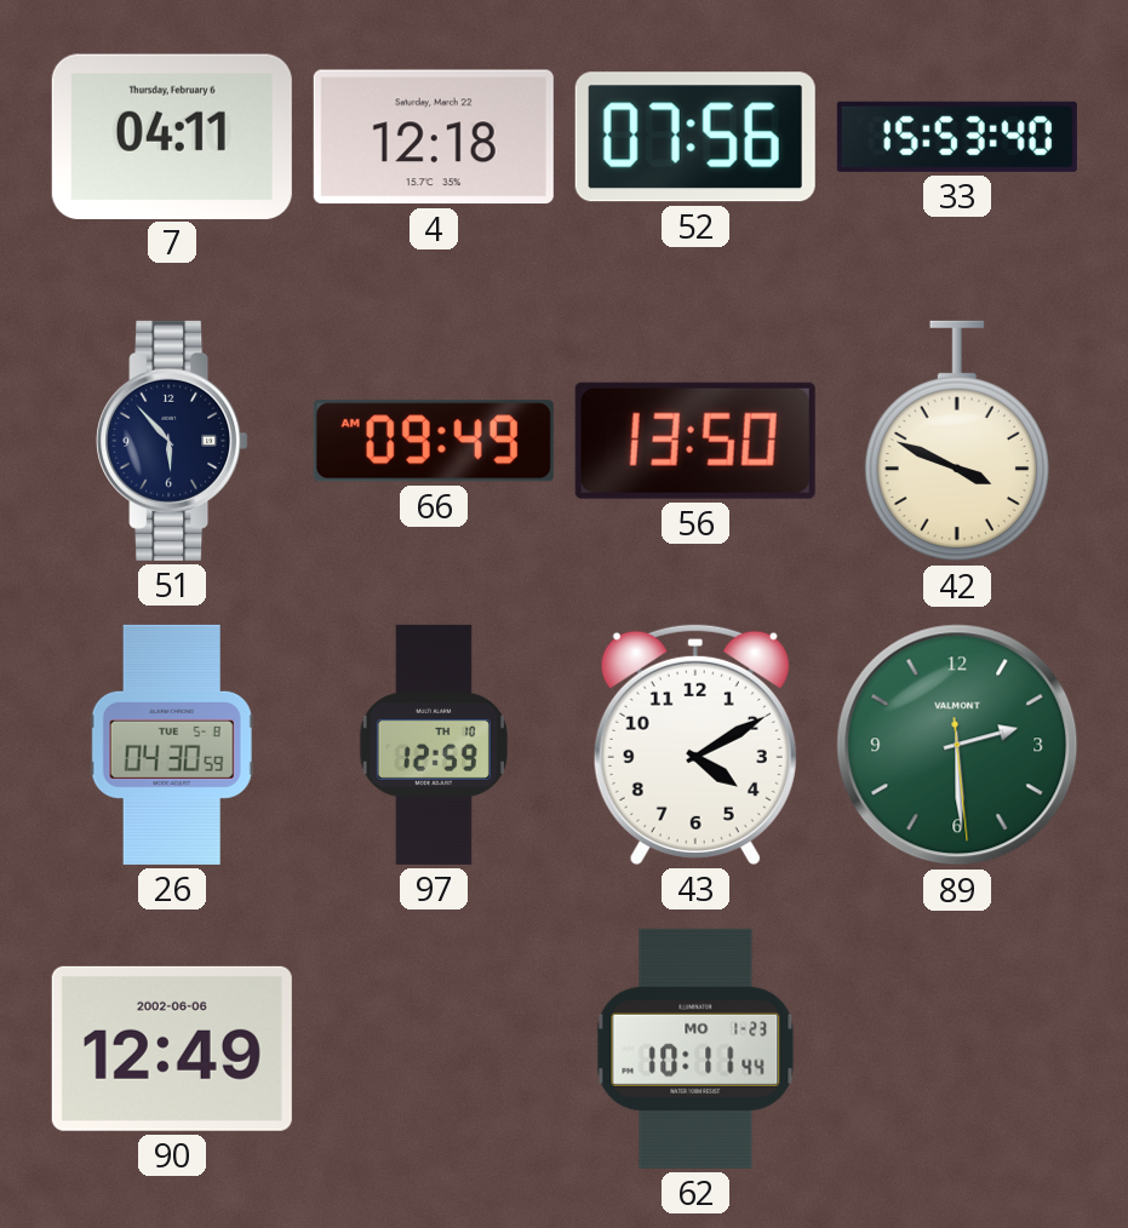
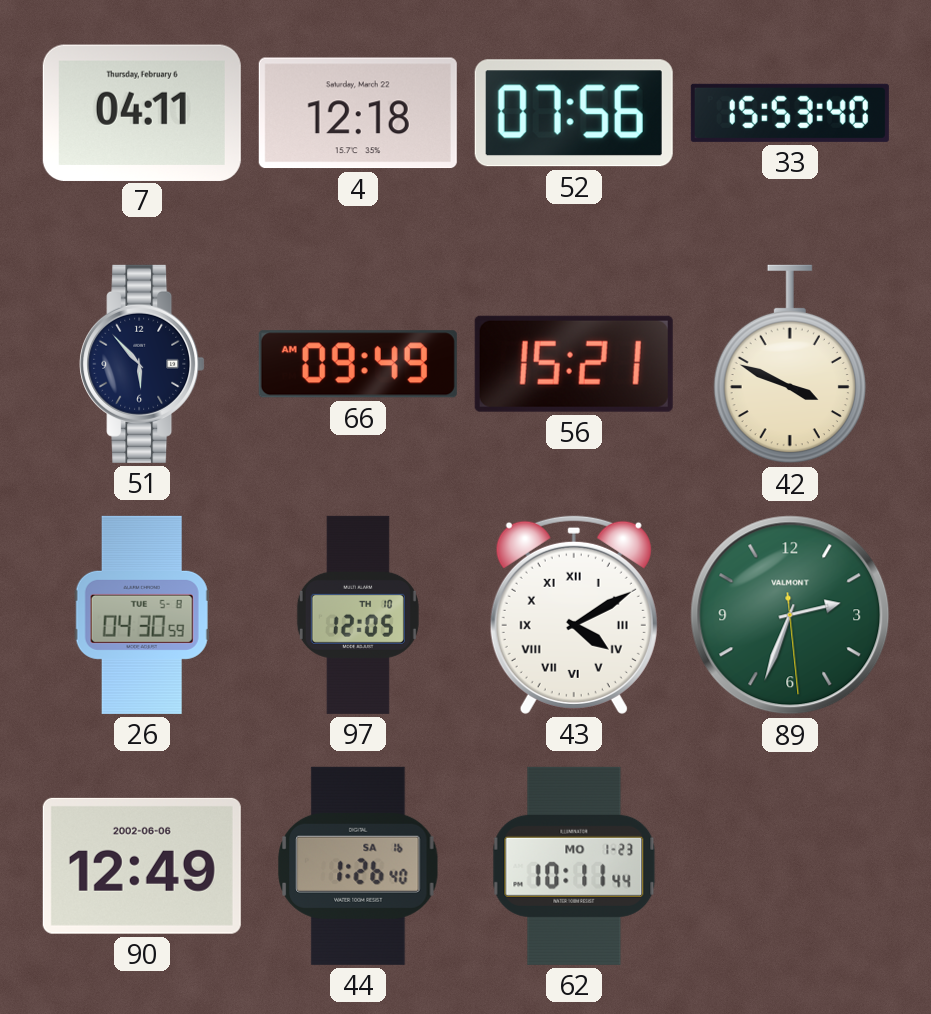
56: 13:50 -> 15:21
97: 12:59 -> 12:05
43 numerals: Arabic -> Roman
89: 2:29 -> 2:33
44: none -> 1:26
